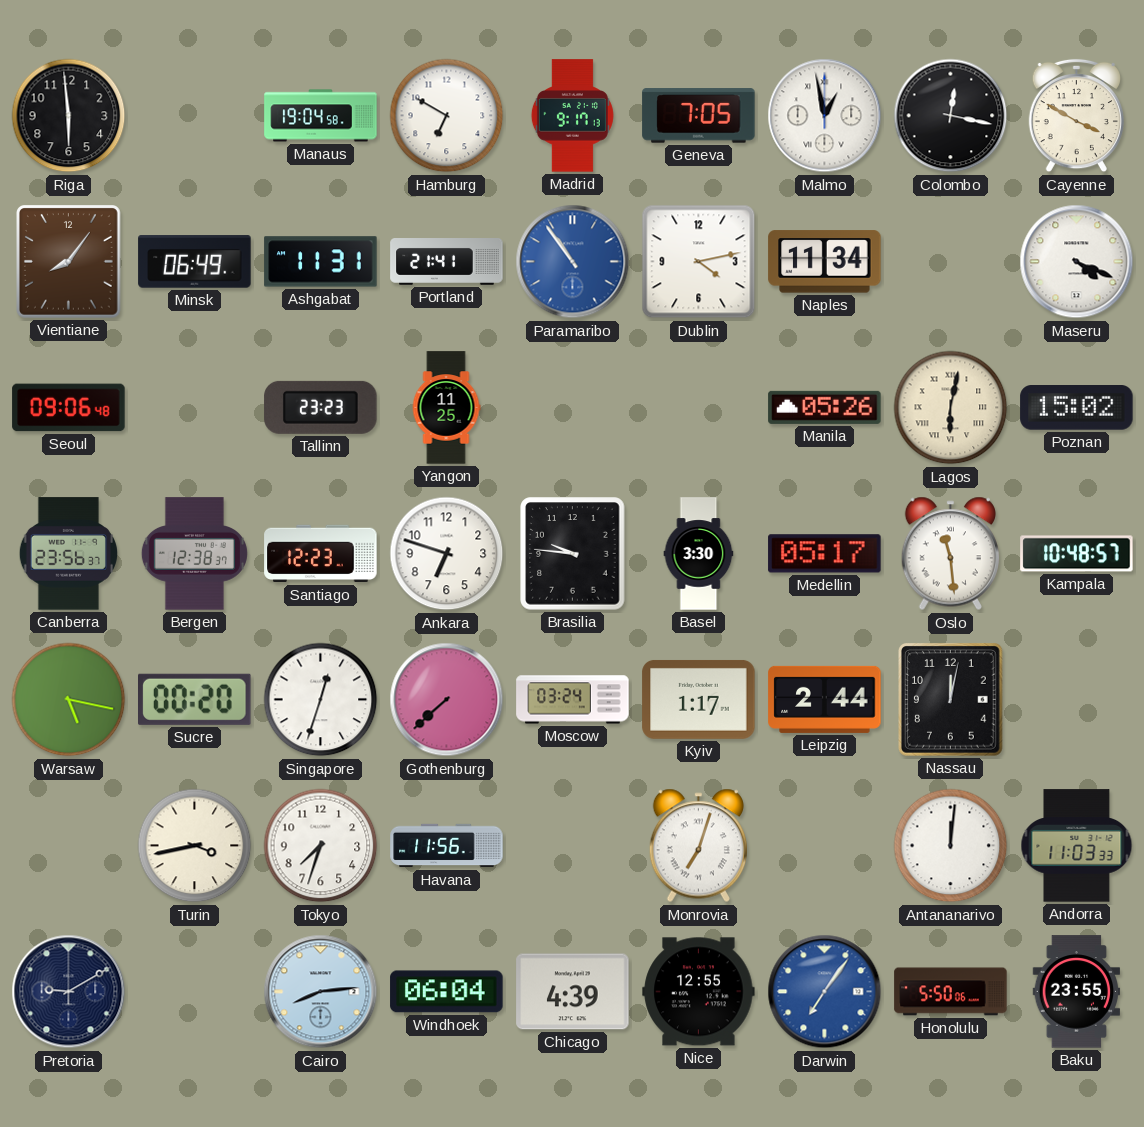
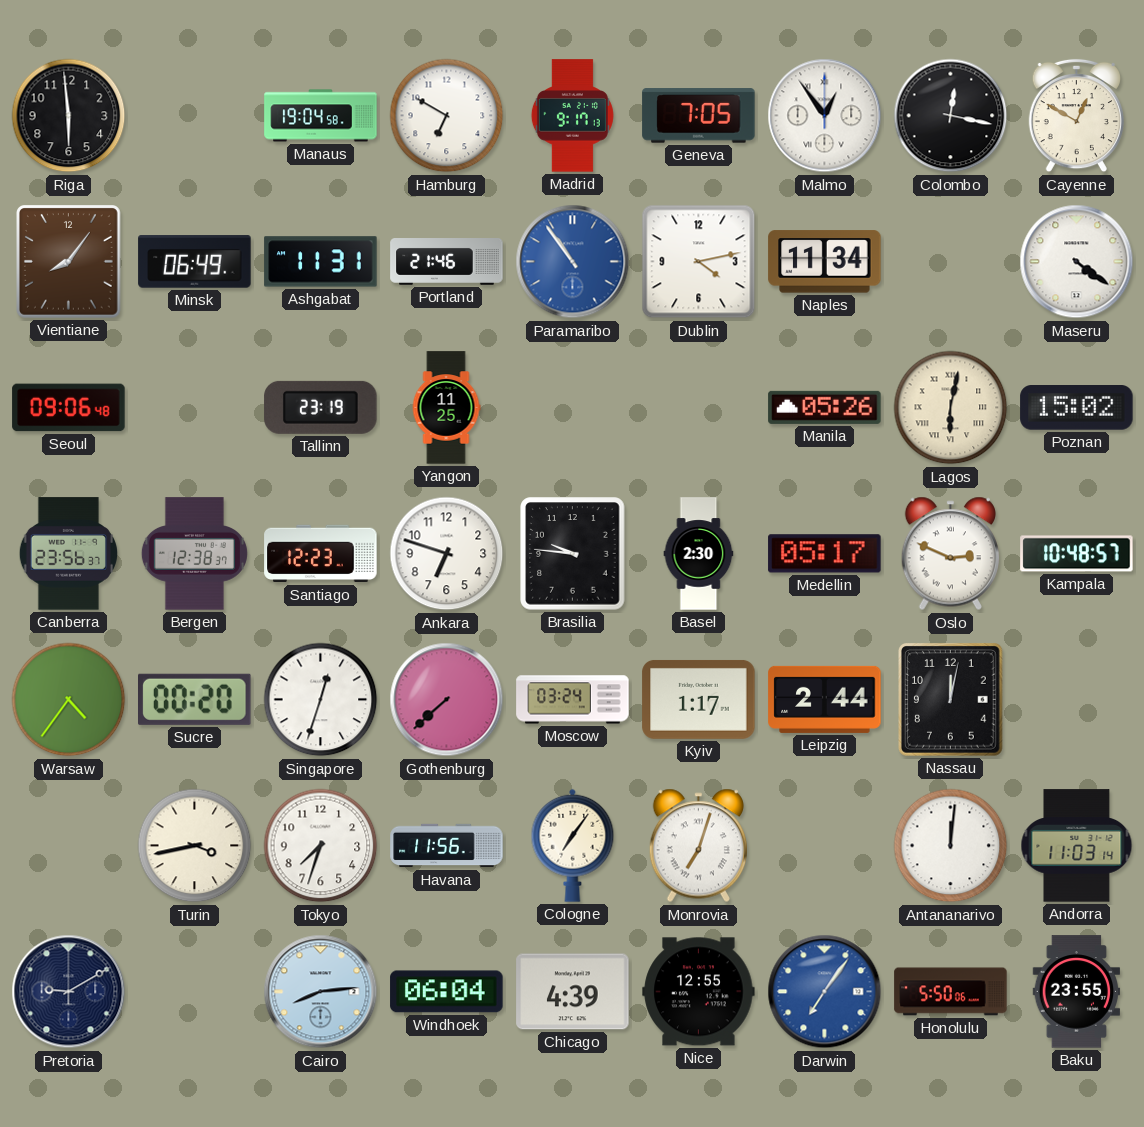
Malmo: 12:58 -> 12:54
Cayenne: 3:50 -> 12:50
Portland: 21:41 -> 21:46
Maseru: 4:19 -> 4:21
Tallinn: 23:23 -> 23:19
Basel: 3:30 -> 2:30
Oslo: 11:29 -> 2:49
Warsaw: 5:17 -> 4:36
Cologne: none -> 7:06
Andorra: 11:03:33 -> 11:03:14
